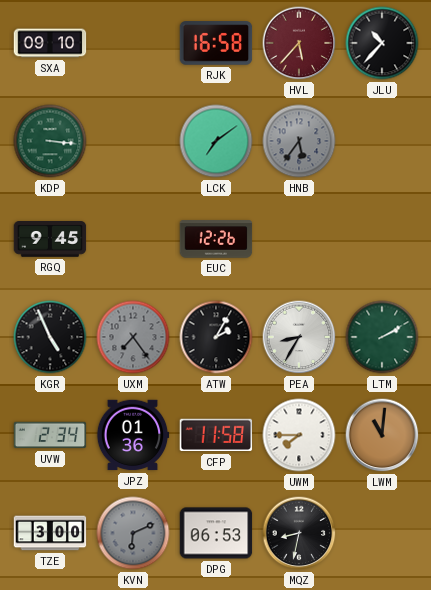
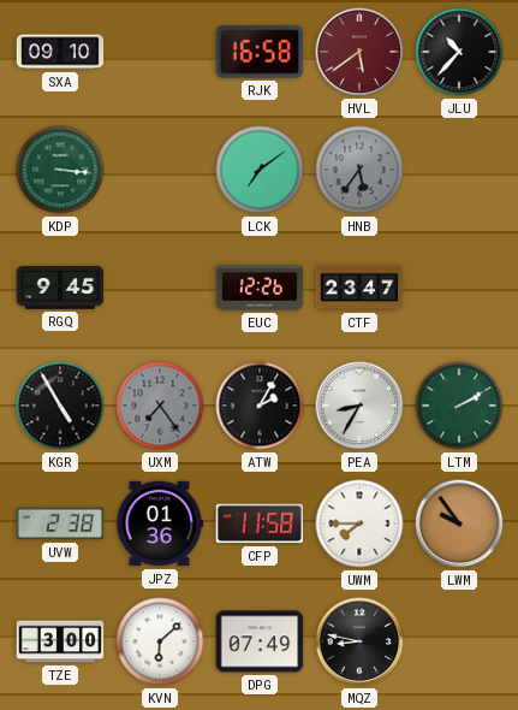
HVL: 5:37 -> 5:39
CTF: none -> 23:47
KGR: 4:56 -> 4:55
UVW: 2:34 -> 2:38
LWM: 11:01 -> 9:54
KVN: 6:11 -> 6:08
KVN dial: grey -> white
DPG: 06:53 -> 07:49
MQZ: 8:32 -> 8:47
